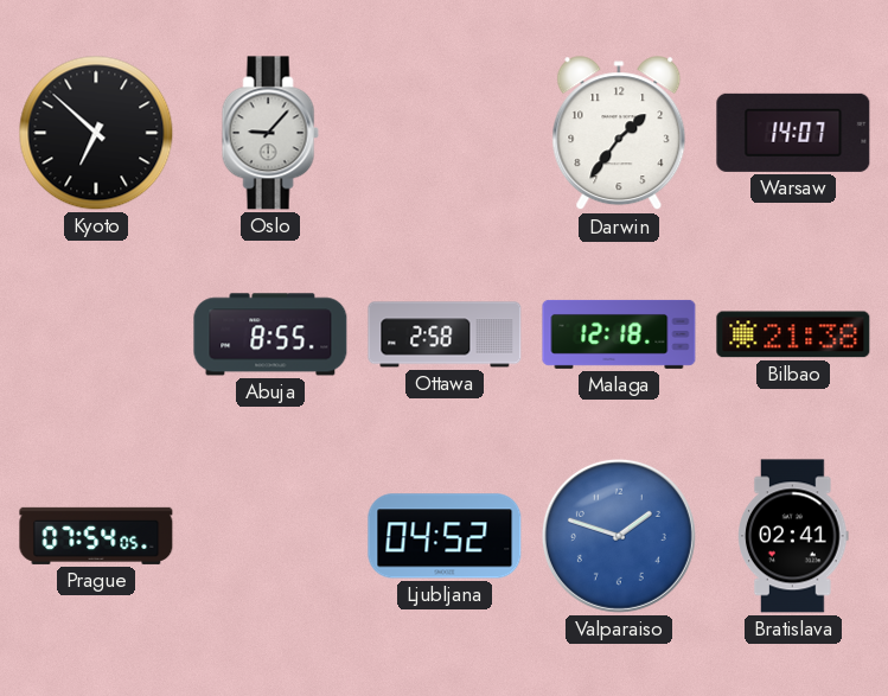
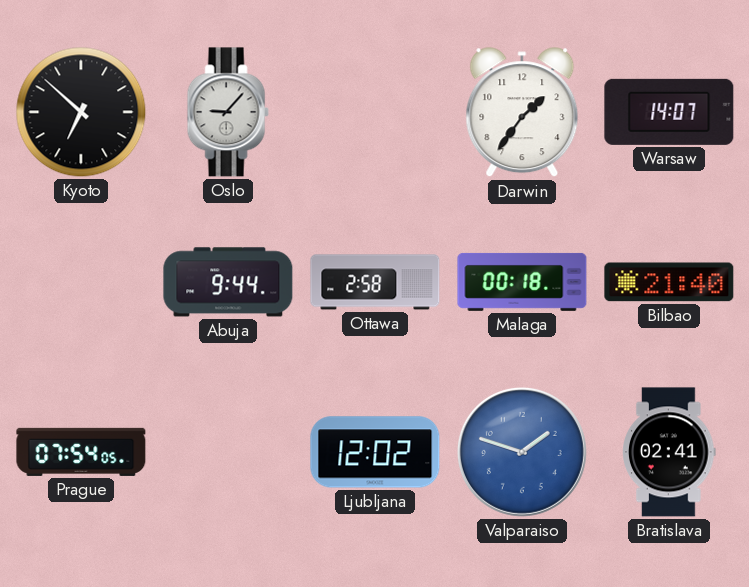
Abuja: 8:55 -> 9:44
Malaga: 12:18 -> 00:18
Bilbao: 21:38 -> 21:40
Ljubljana: 04:52 -> 12:02
